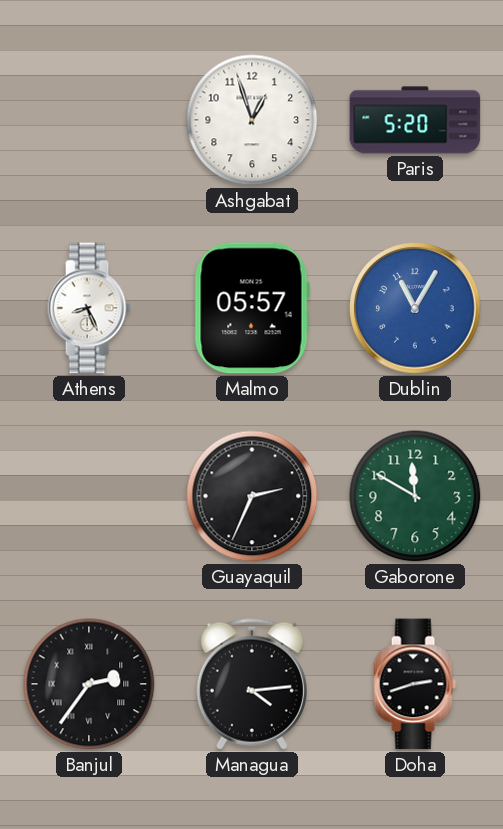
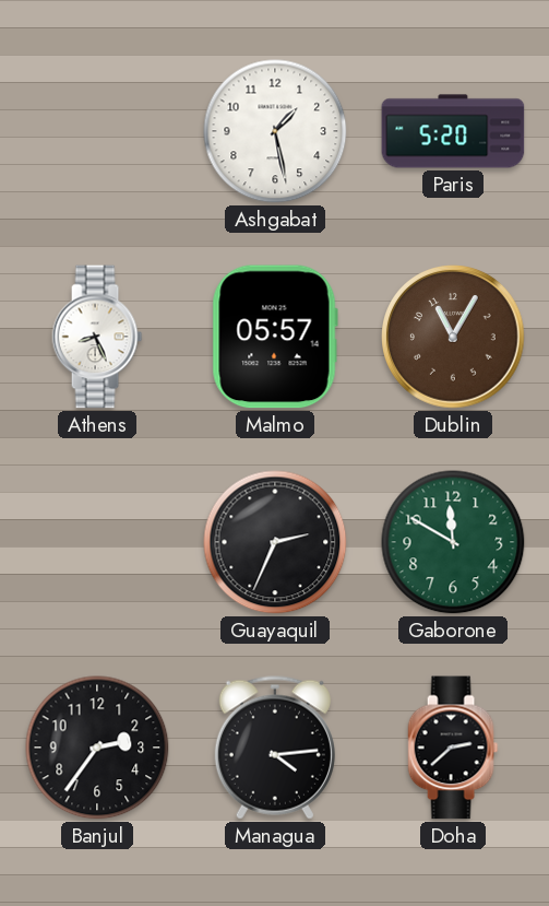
Ashgabat: 12:57 -> 1:28
Dublin dial: blue -> brown
Banjul numerals: Roman -> Arabic
Doha: 2:42 -> 2:38
